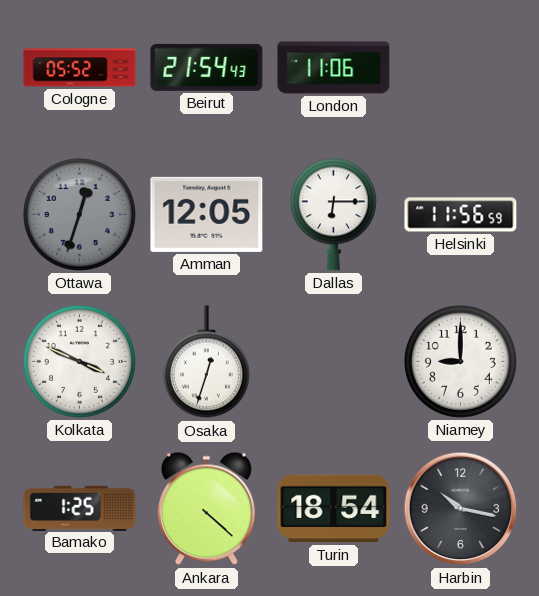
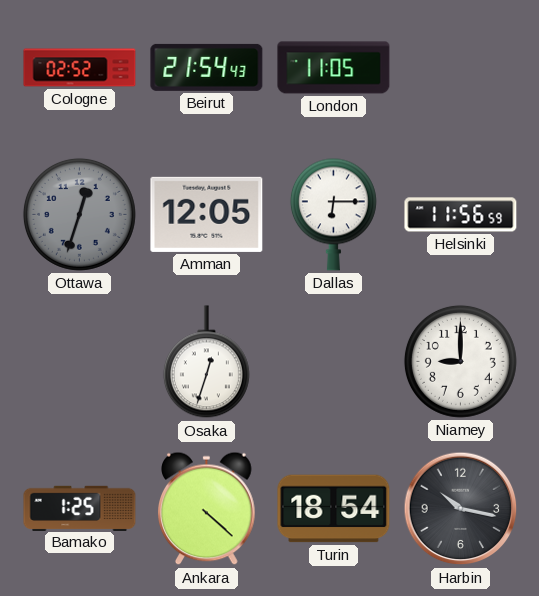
Cologne: 05:52 -> 02:52
London: 11:06 -> 11:05
Kolkata: 3:49 -> none
